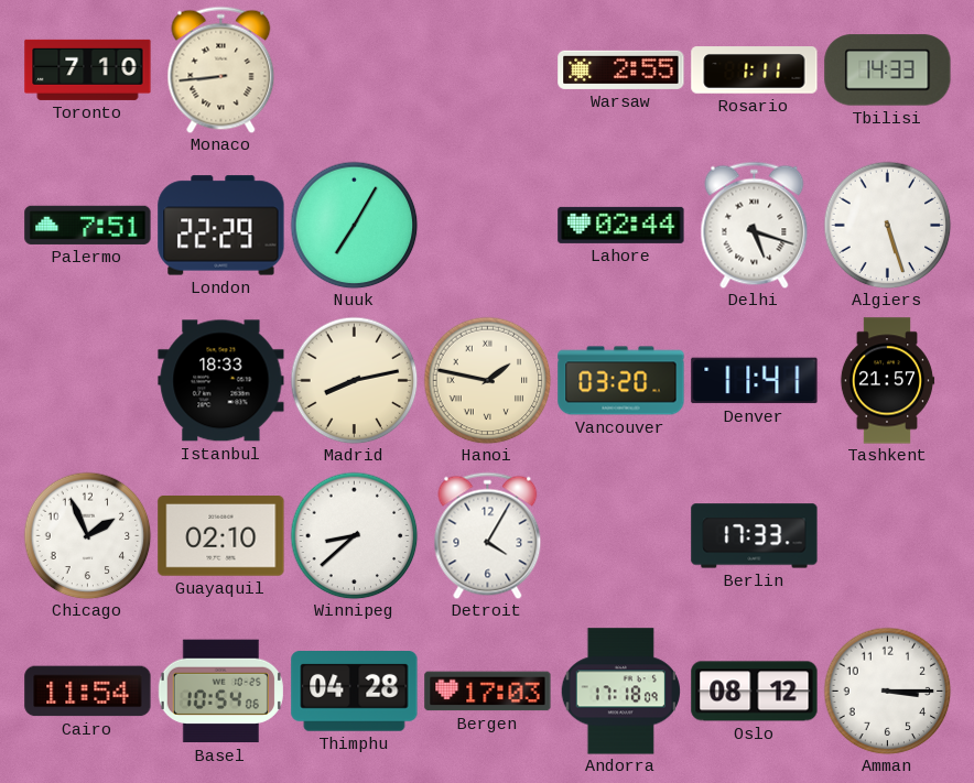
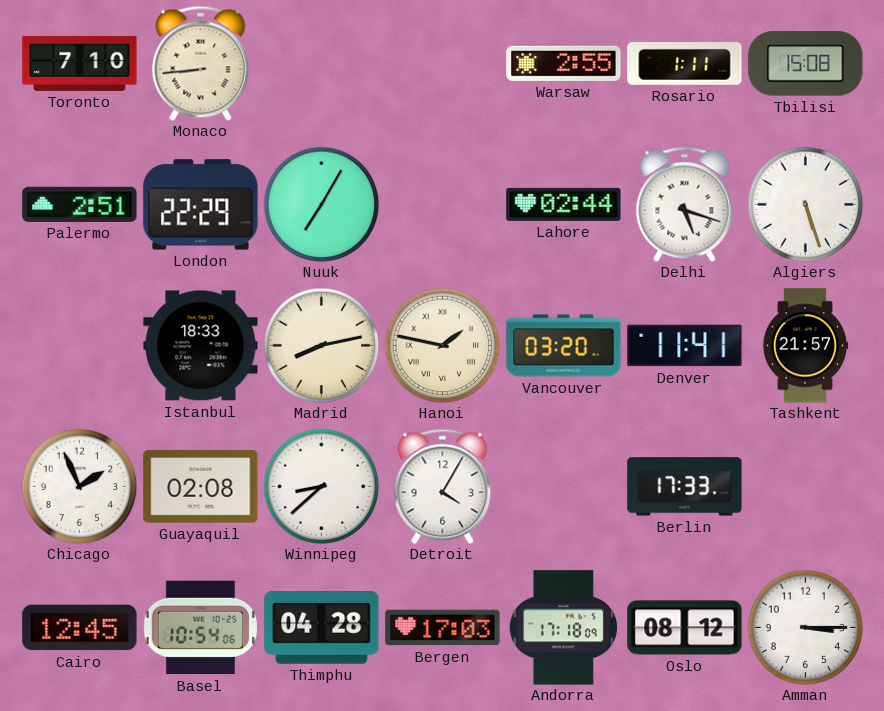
Tbilisi: 14:33 -> 15:08
Palermo: 7:51 -> 2:51
Guayaquil: 02:10 -> 02:08
Cairo: 11:54 -> 12:45
